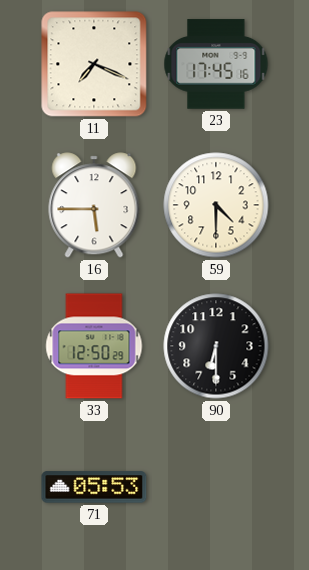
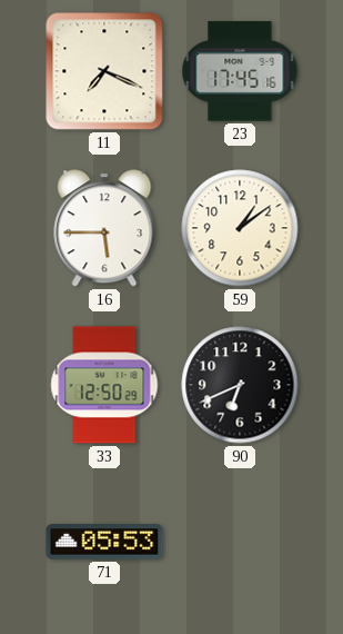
59: 4:30 -> 1:09
90: 6:30 -> 6:41
